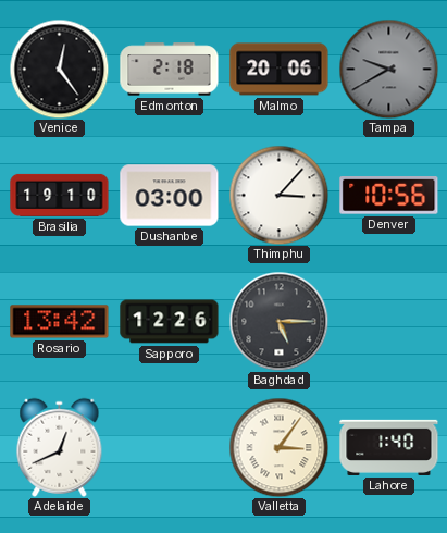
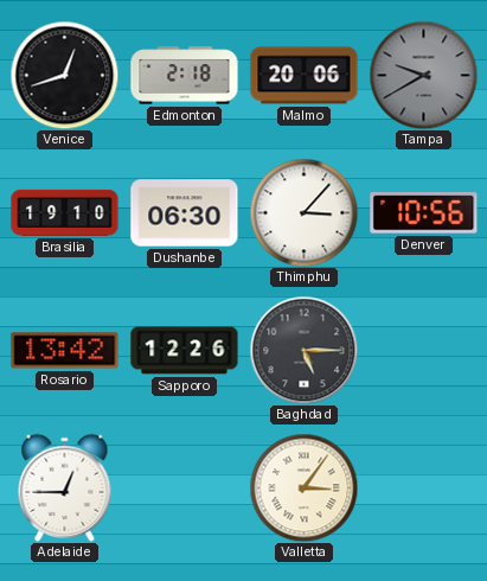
Venice: 12:24 -> 12:42
Dushanbe: 03:00 -> 06:30
Adelaide: 12:41 -> 12:45
Lahore: 1:40 -> none
